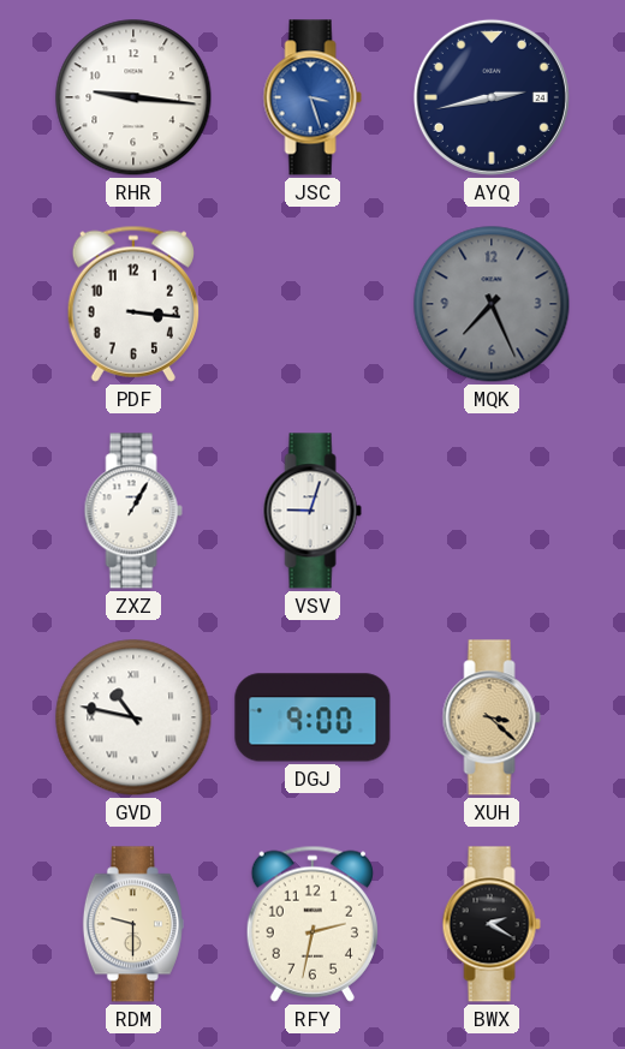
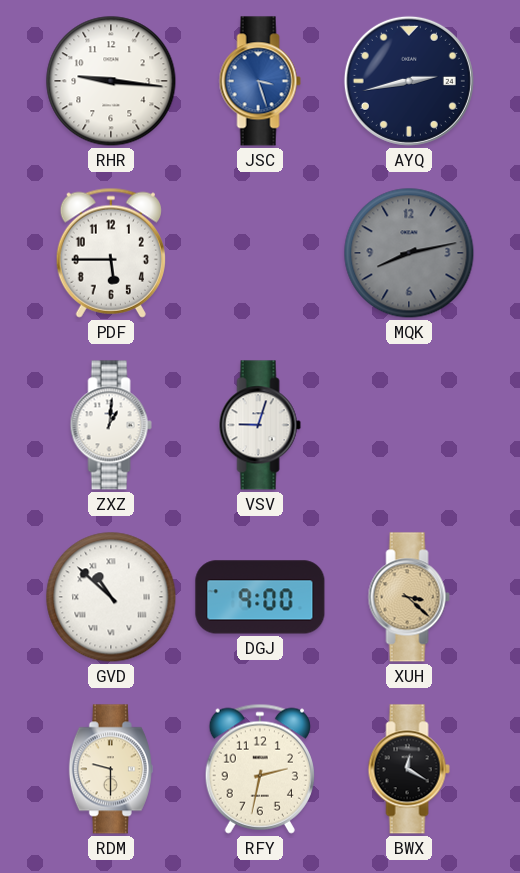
PDF: 3:16 -> 5:45
MQK: 7:26 -> 8:13
ZXZ: 1:05 -> 1:01
GVD: 10:47 -> 10:52
BWX: 2:20 -> 12:20
